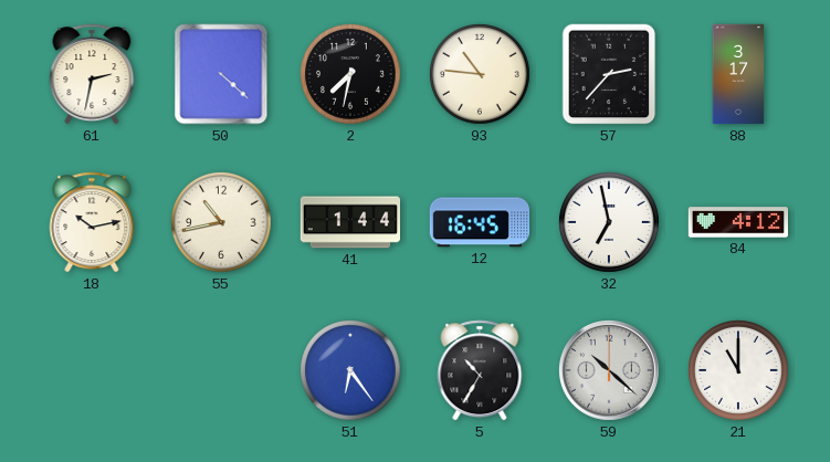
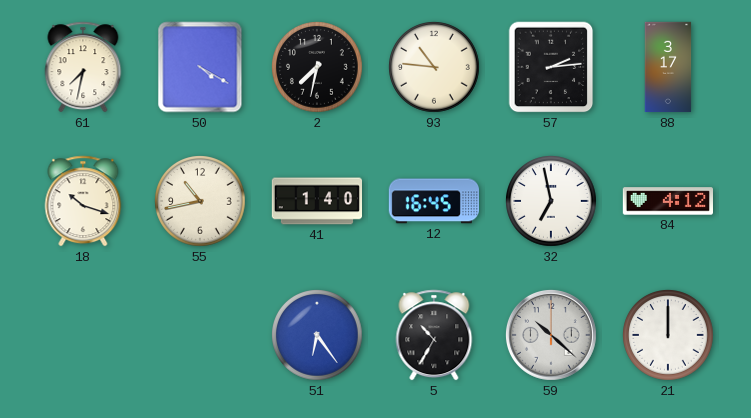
61: 2:32 -> 7:32
50: 4:22 -> 4:20
57: 2:37 -> 2:14
18: 10:13 -> 10:18
41: 1:44 -> 1:40
21: 11:00 -> 12:00
